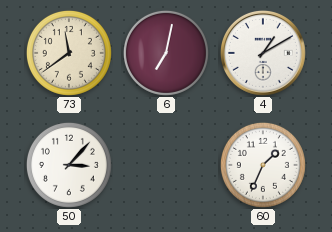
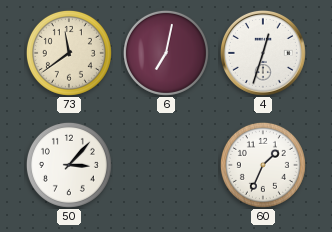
4: 1:10 -> 12:33
